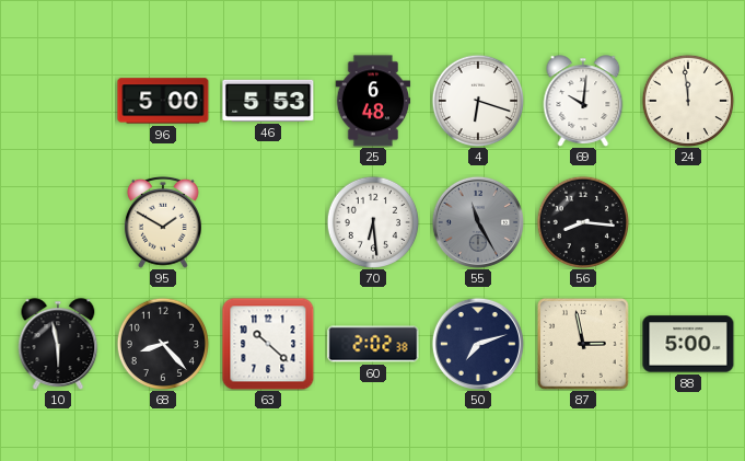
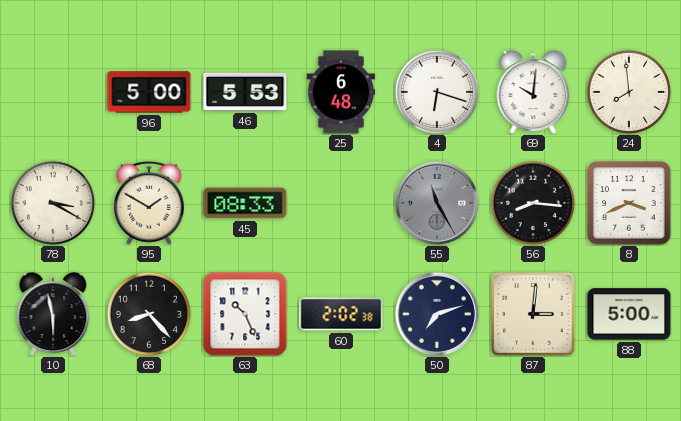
24: 11:59 -> 7:59
78: none -> 3:20
45: none -> 08:33
70: 6:29 -> none
8: none -> 3:41
63: 10:22 -> 10:26
87: 2:58 -> 3:01
